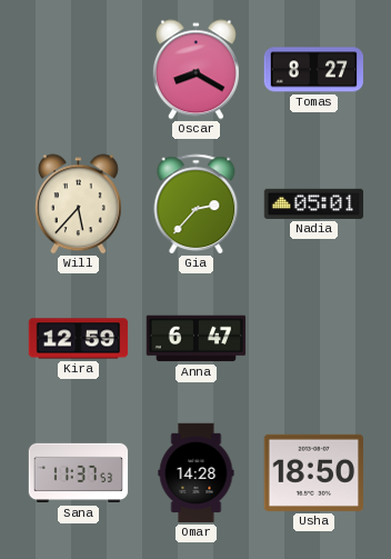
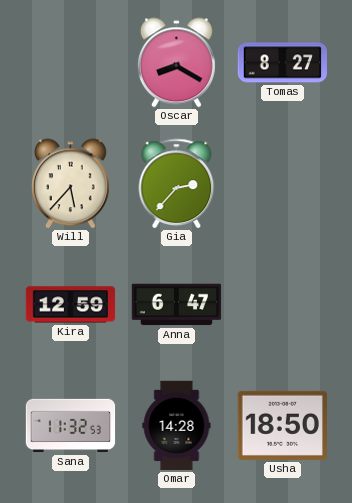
Nadia: 05:01 -> none
Sana: 11:37 -> 11:32
